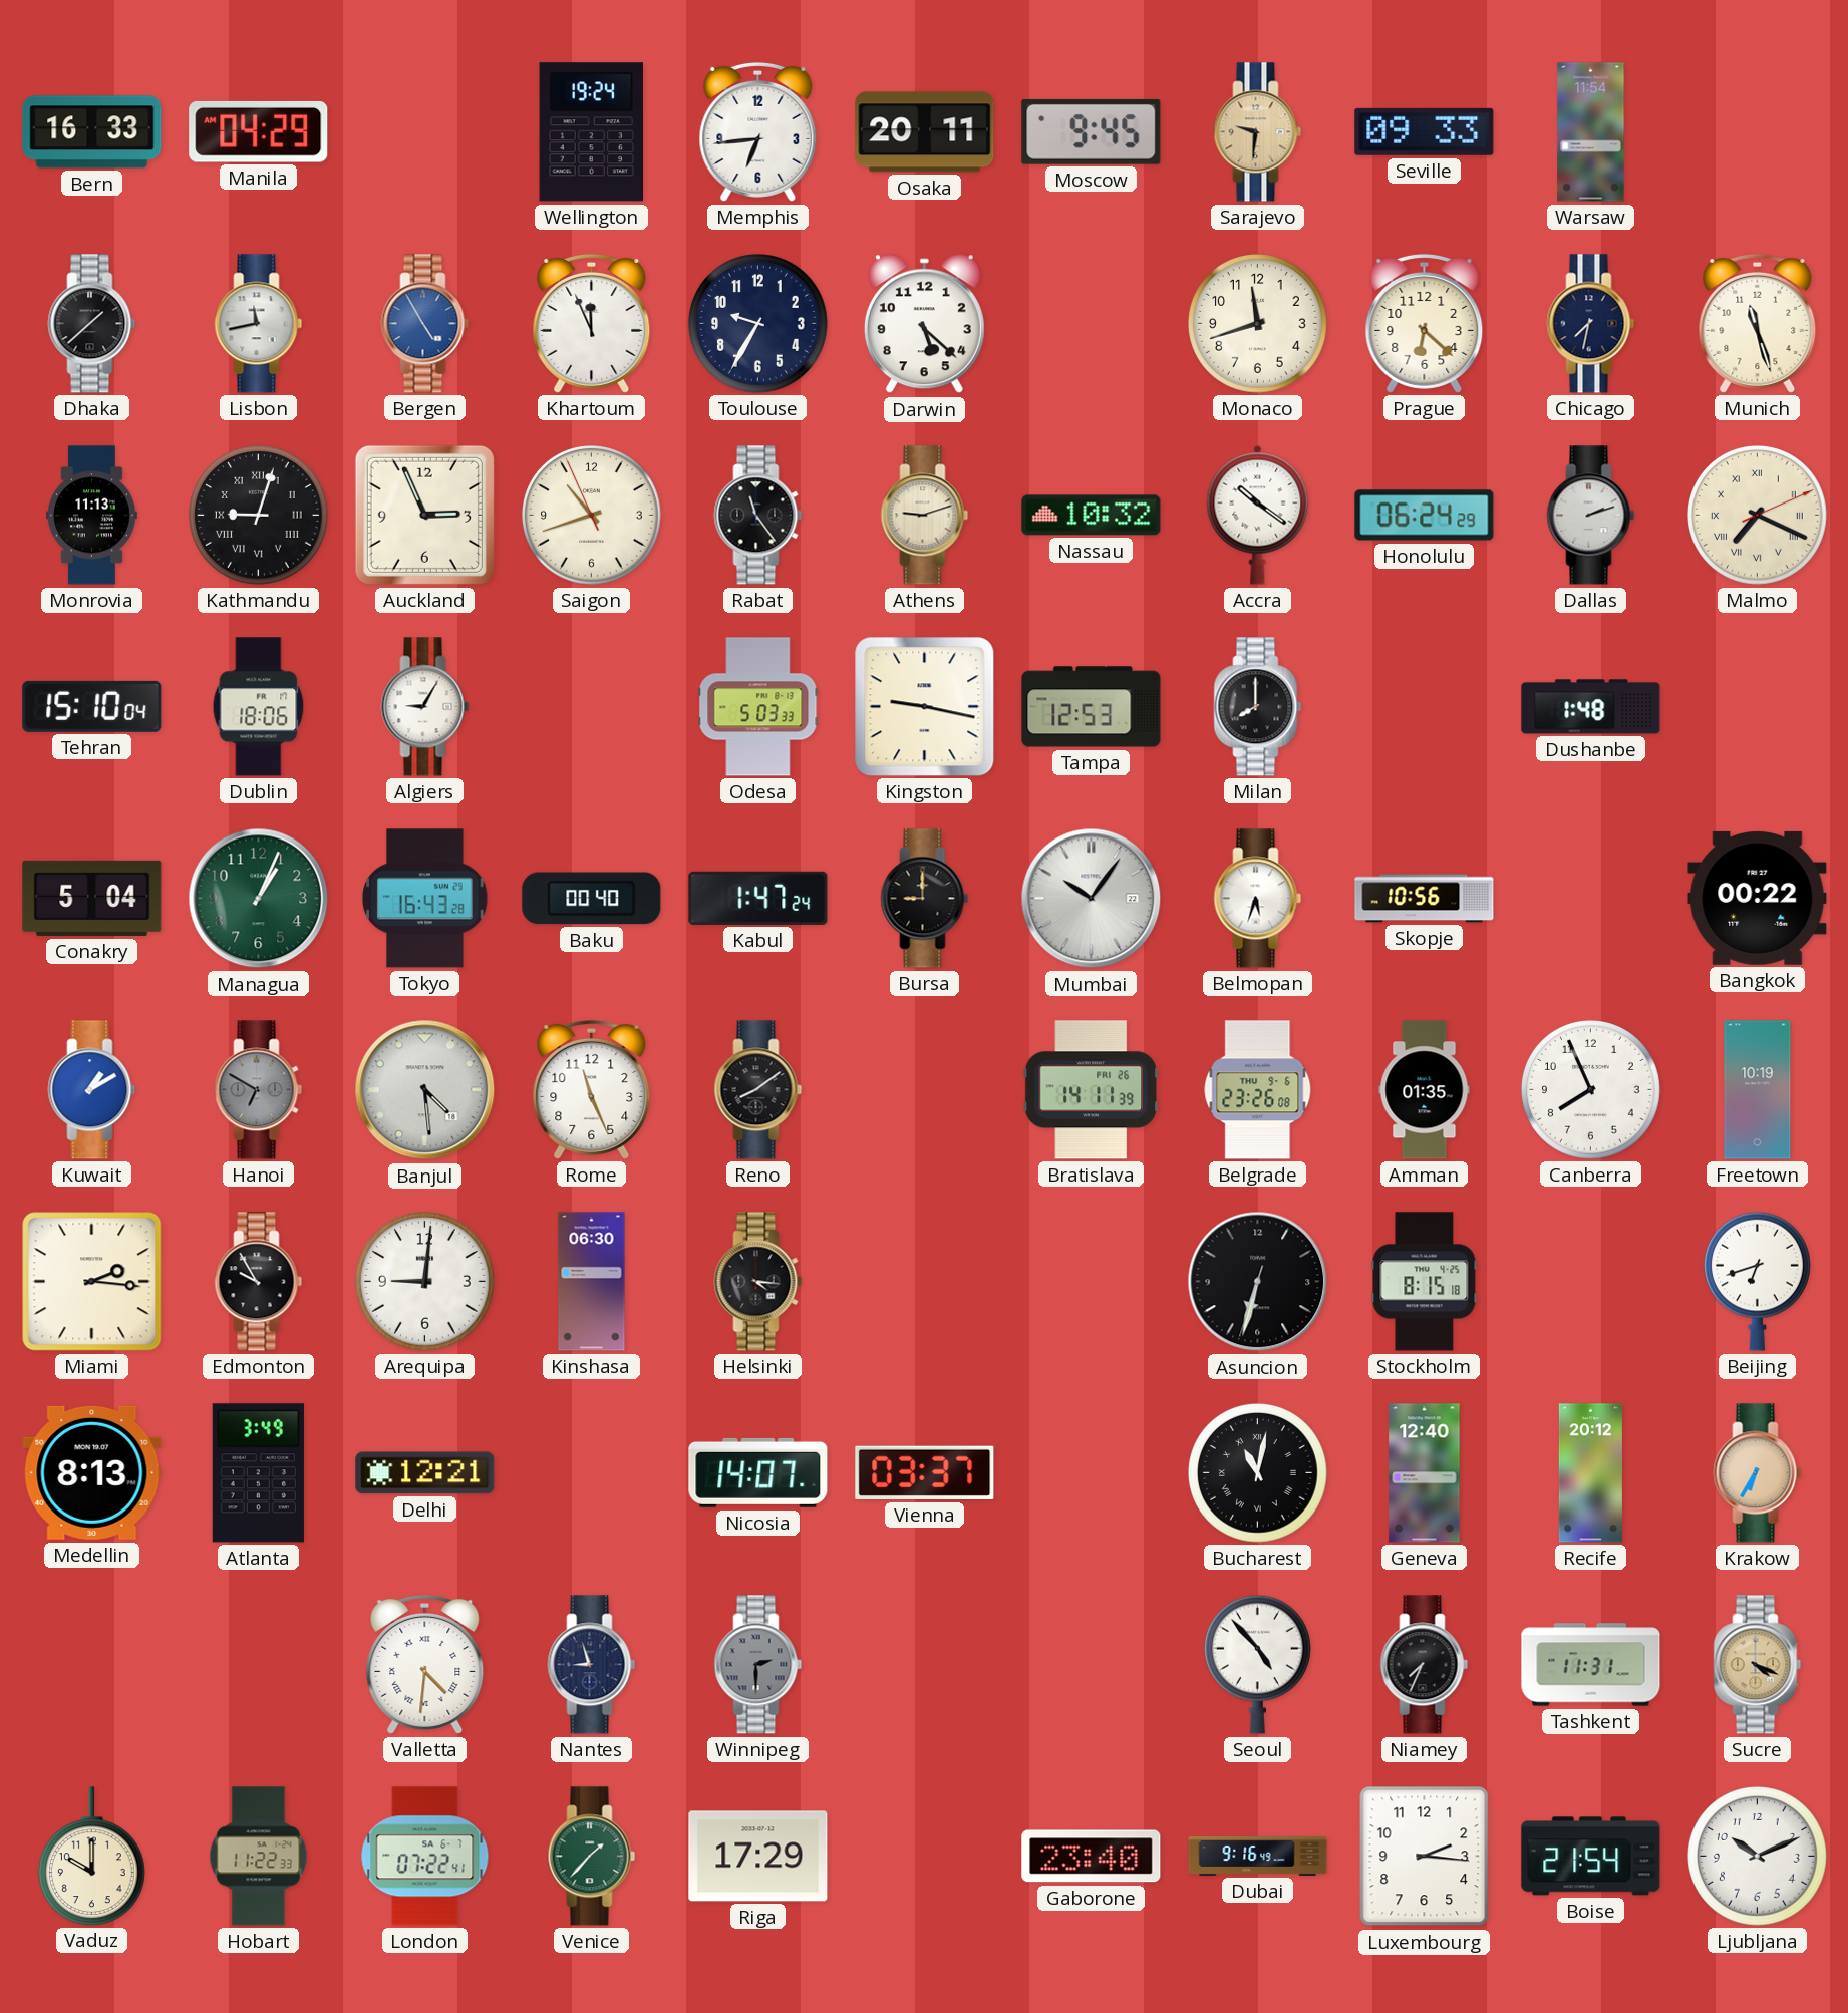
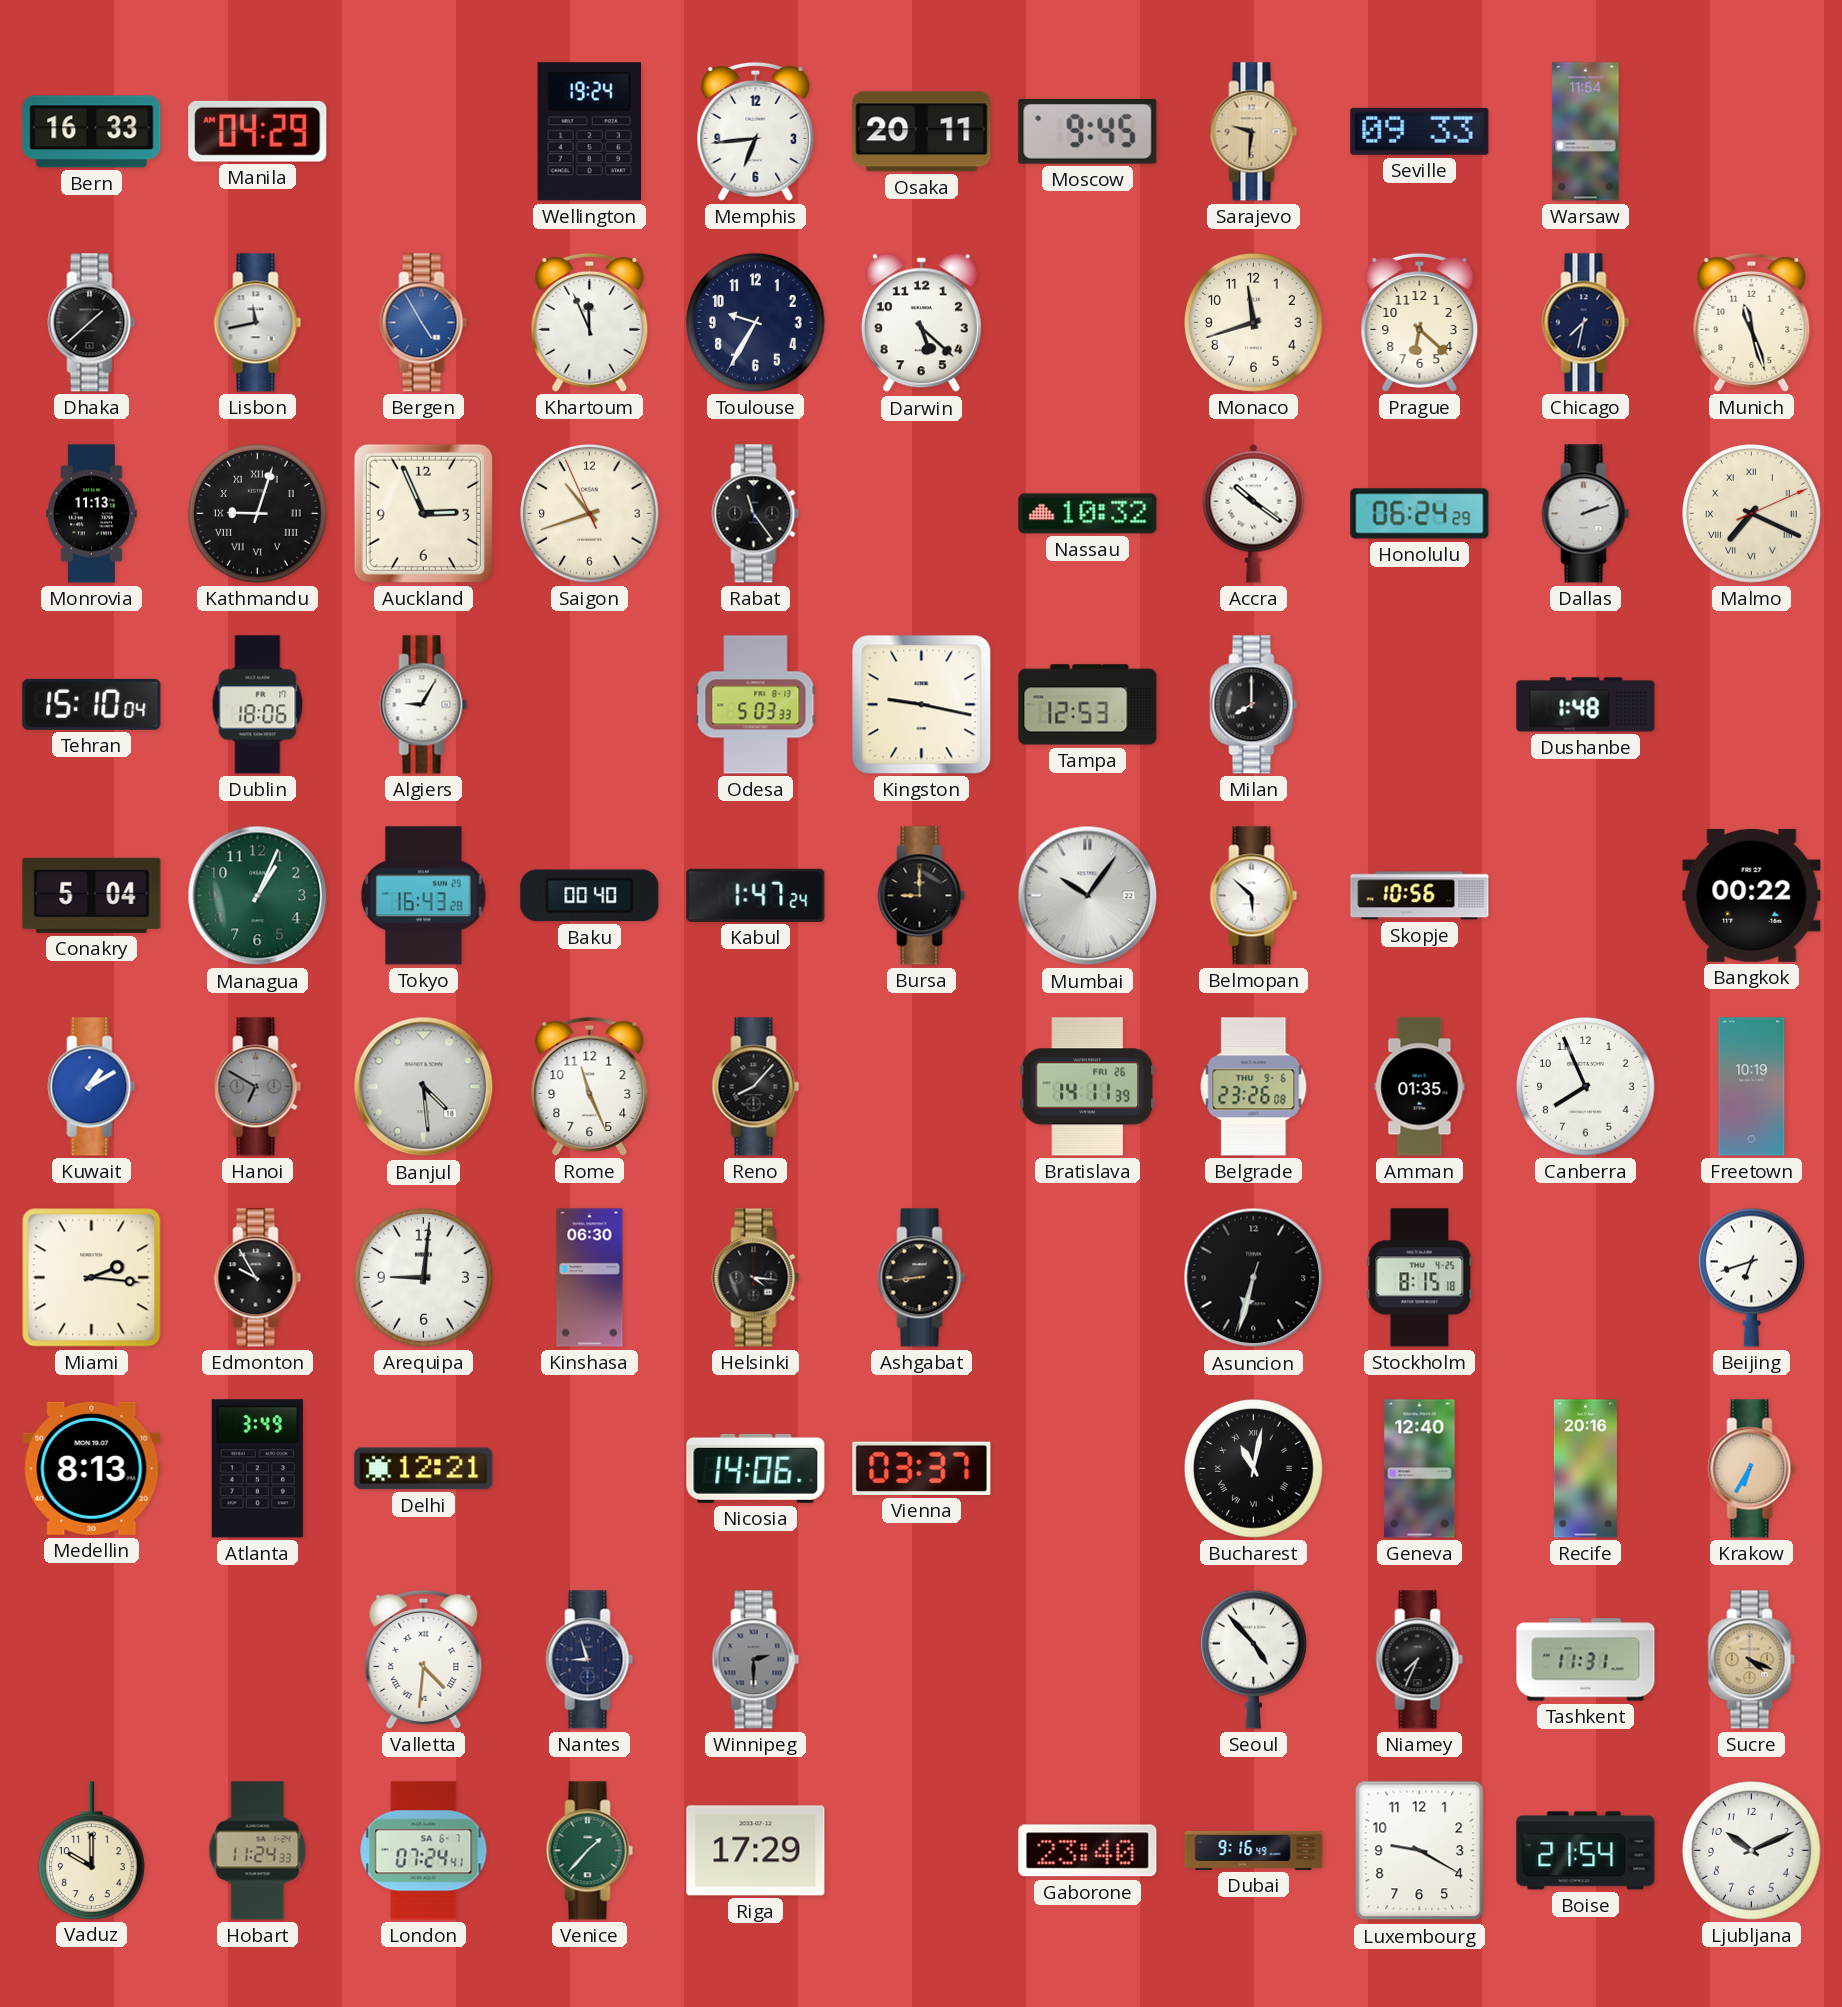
Athens: 9:12 -> none
Belmopan: 5:33 -> 5:52
Reno: 8:09 -> 8:07
Ashgabat: none -> 8:44
Nicosia: 14:07 -> 14:06
Recife: 20:12 -> 20:16
Hobart: 11:22 -> 11:24
London: 07:22 -> 07:24
Luxembourg: 2:16 -> 9:20
